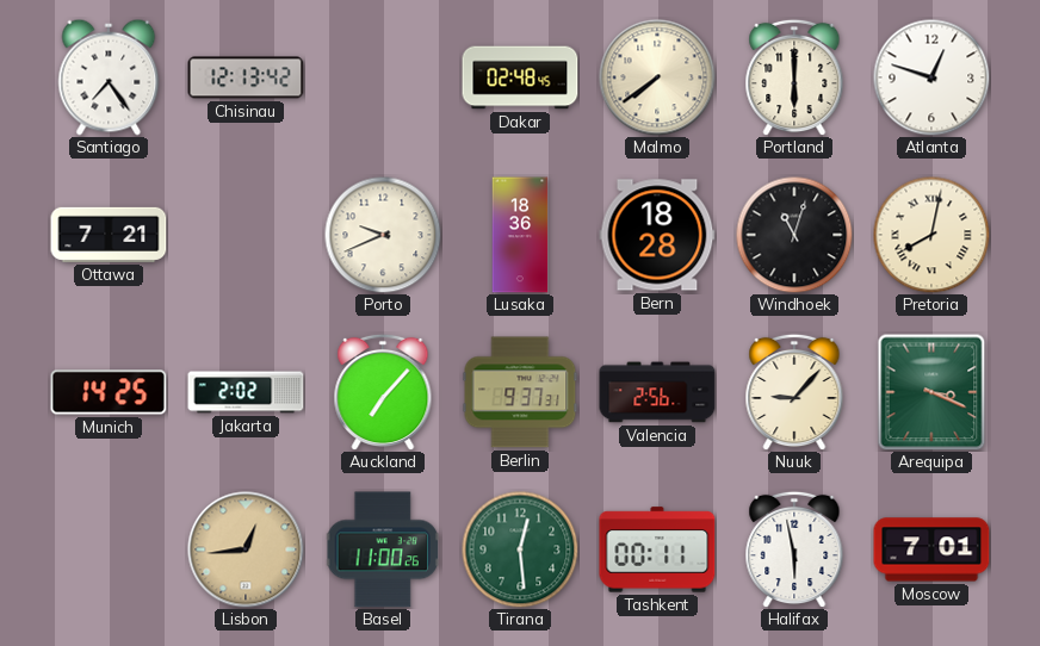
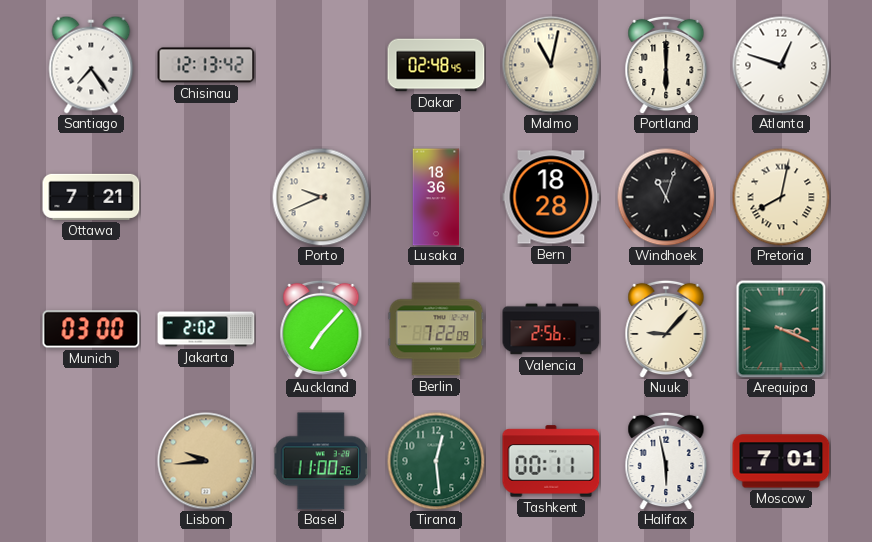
Malmo: 7:39 -> 11:02
Munich: 14:25 -> 03:00
Berlin: 9:37 -> 7:22
Lisbon: 12:44 -> 9:44
